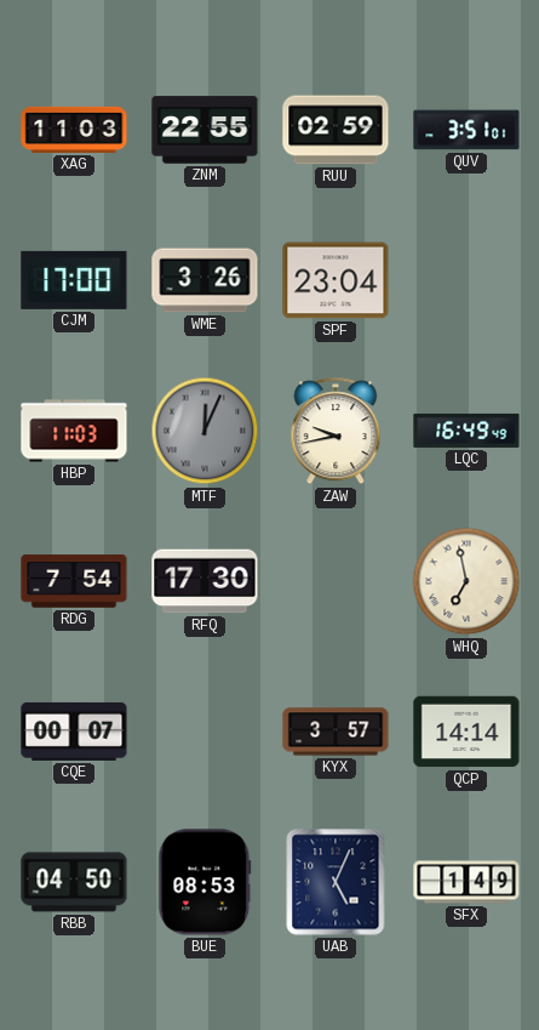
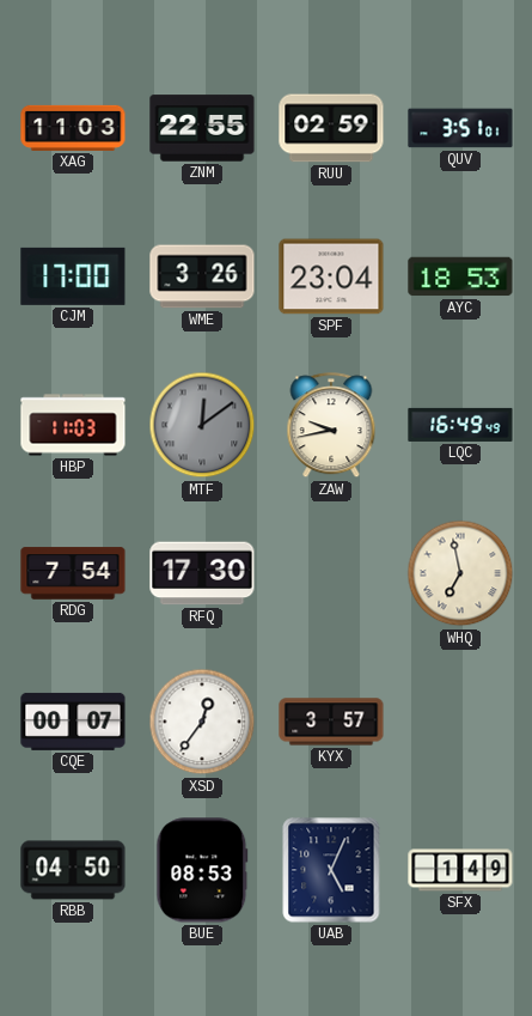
AYC: none -> 18:53
MTF: 12:04 -> 12:09
XSD: none -> 12:36
QCP: 14:14 -> none
